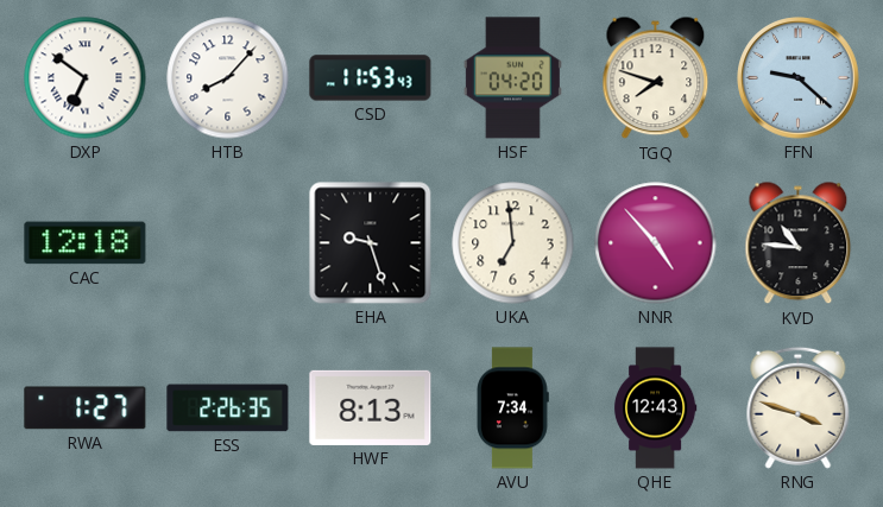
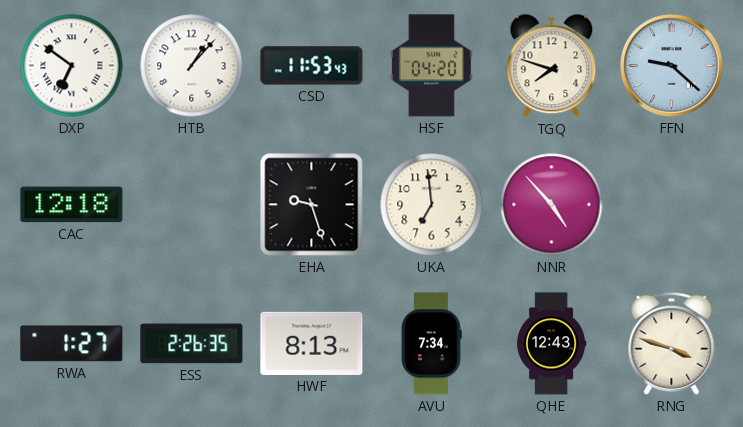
HTB: 8:07 -> 1:07
KVD: 10:46 -> none
